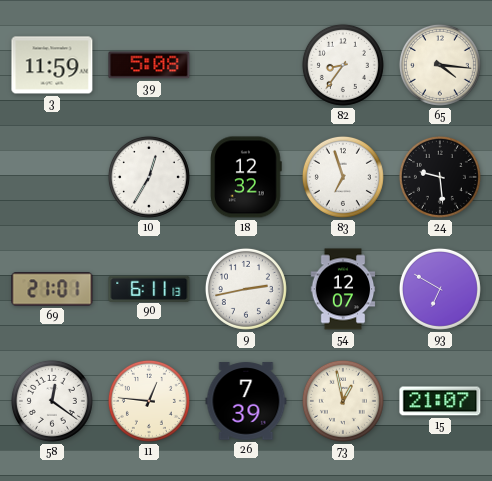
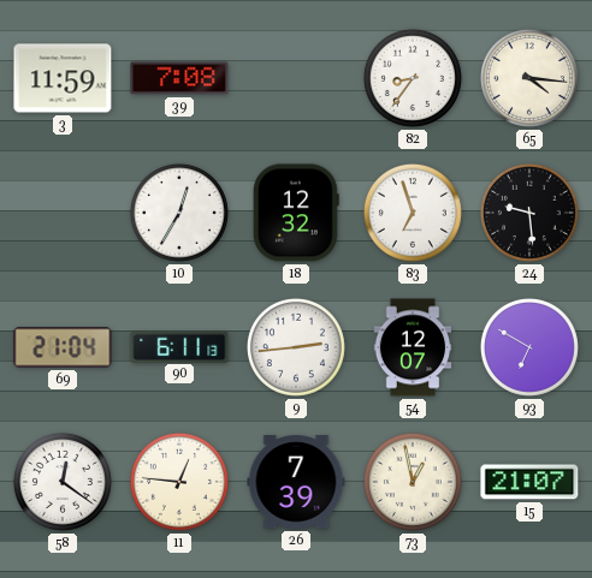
39: 5:08 -> 7:08
69: 21:01 -> 21:04
9: 2:43 -> 2:44
